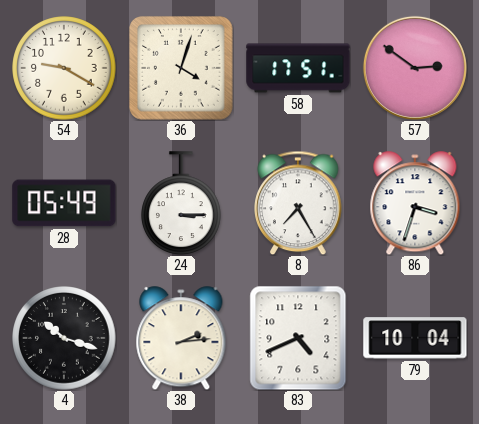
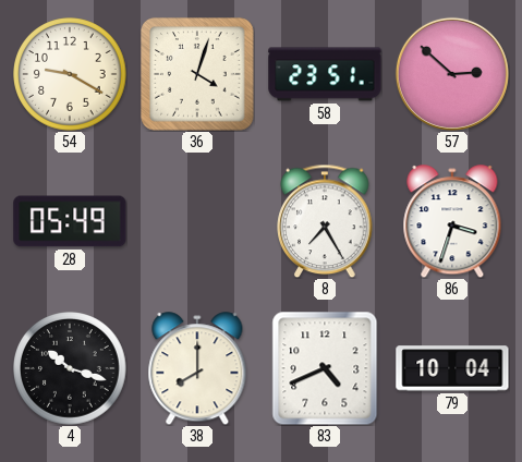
58: 17:51 -> 23:51
57: 2:51 -> 2:52
24: 3:15 -> none
38: 2:14 -> 8:00
